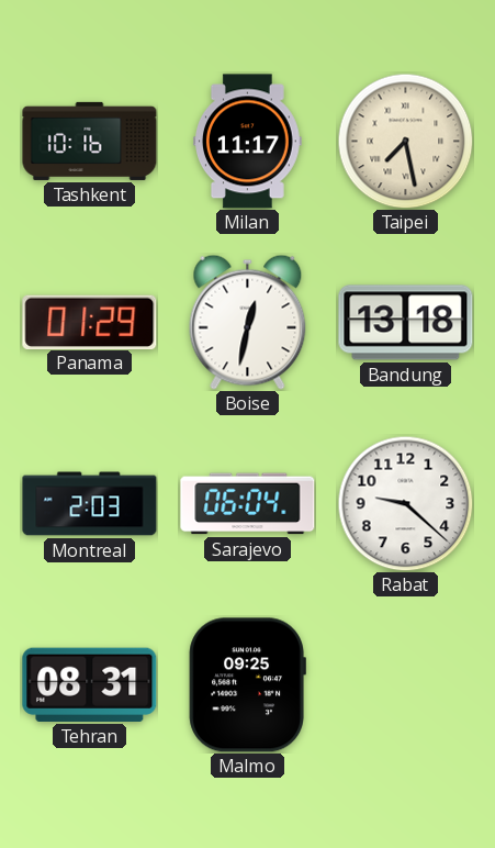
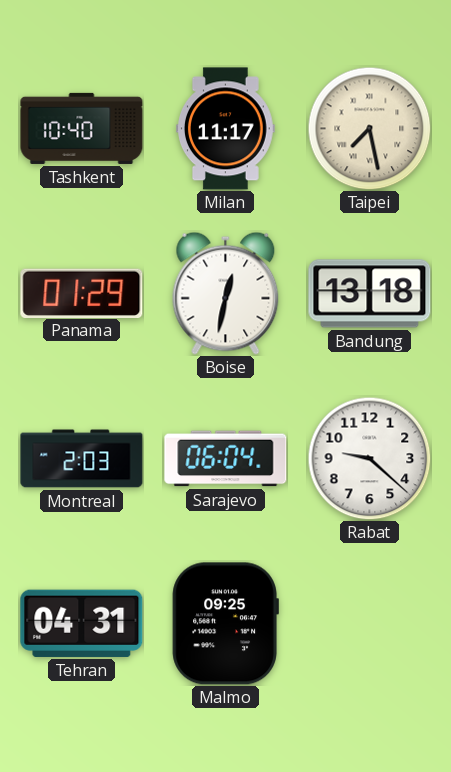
Tashkent: 10:16 -> 10:40
Tehran: 08:31 -> 04:31
